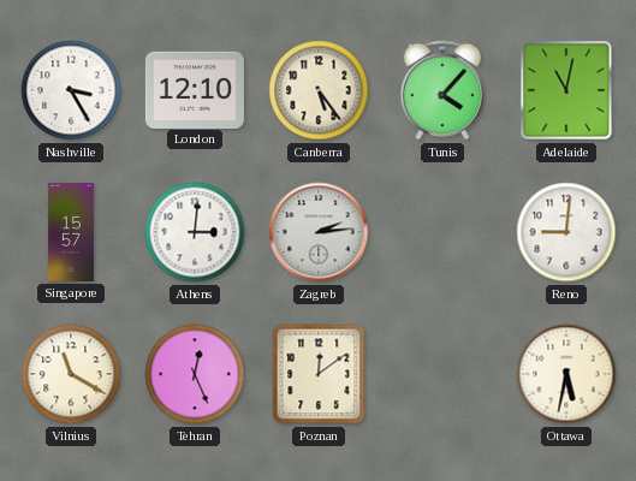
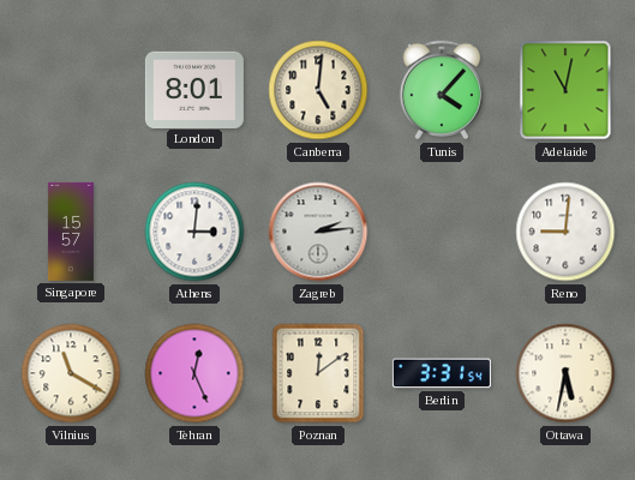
Nashville: 3:25 -> none
London: 12:10 -> 8:01
Canberra: 5:24 -> 5:01
Berlin: none -> 3:31
